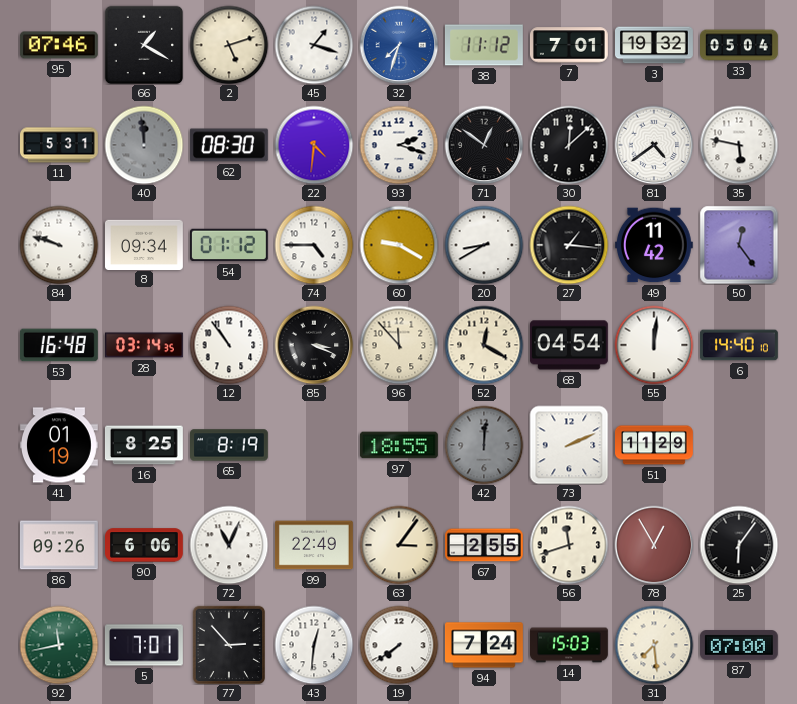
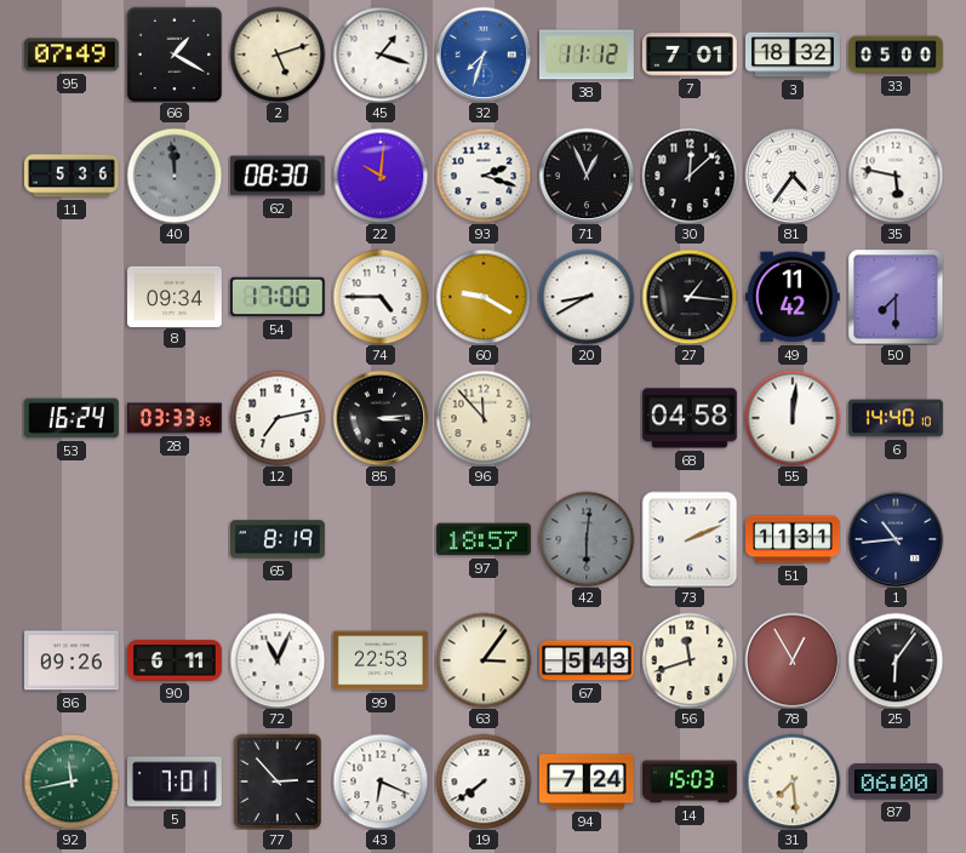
95: 07:46 -> 07:49
3: 19:32 -> 18:32
33: 05:04 -> 05:00
11: 5:31 -> 5:36
22: 4:31 -> 10:01
71: 12:51 -> 12:56
81: 4:39 -> 4:36
84: 9:48 -> none
54: 01:12 -> 17:00
50: 12:24 -> 7:30
53: 16:48 -> 16:24
28: 03:14 -> 03:33
12: 10:54 -> 7:13
85: 3:19 -> 3:14
52: 12:20 -> none
68: 04:54 -> 04:58
41: 01:19 -> none
16: 8:25 -> none
97: 18:55 -> 18:57
42: 12:01 -> 6:01
51: 11:29 -> 11:31
1: none -> 10:44
90: 6:06 -> 6:11
99: 22:49 -> 22:53
67: 2:55 -> 5:43
43: 12:31 -> 6:19
87: 07:00 -> 06:00
